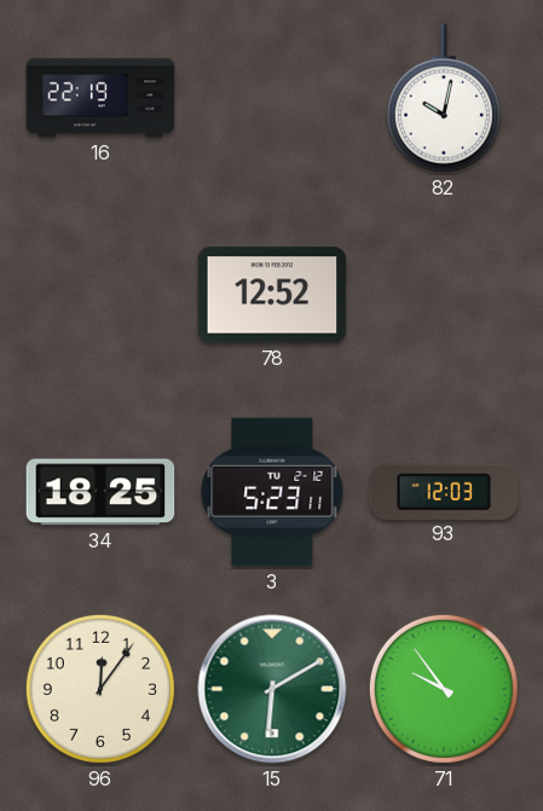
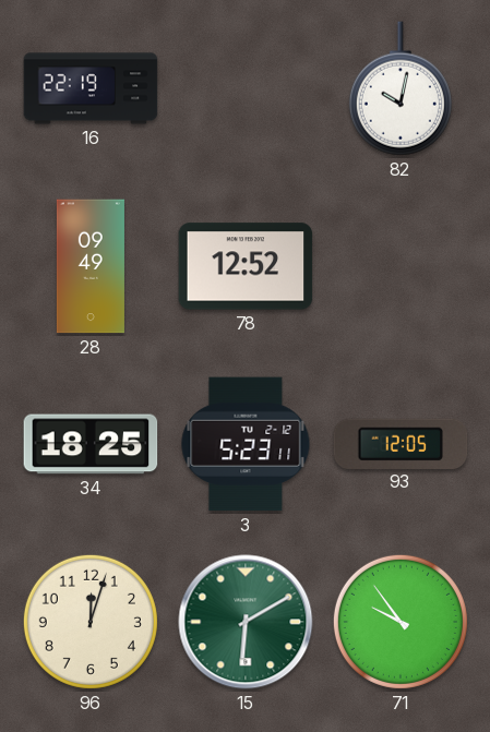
28: none -> 09:49
93: 12:03 -> 12:05
96: 12:06 -> 12:03
